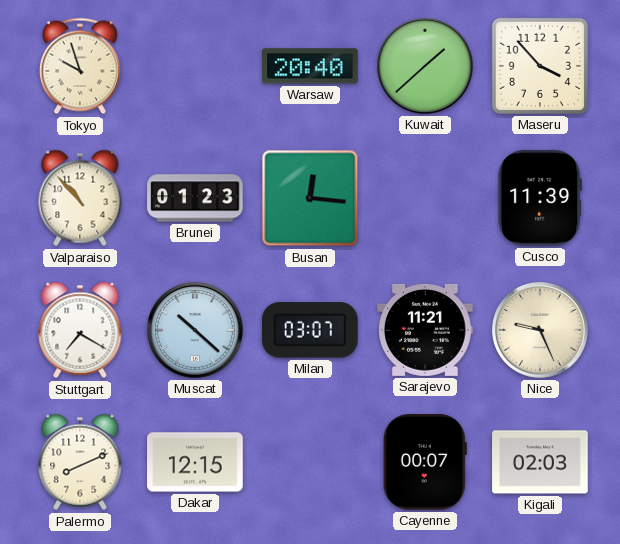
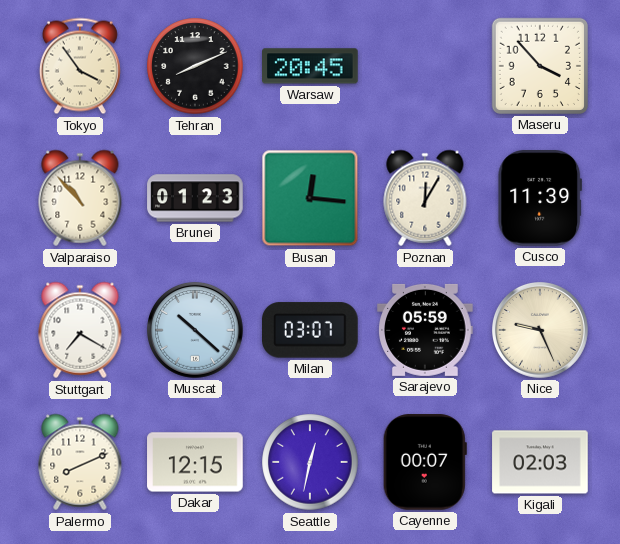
Tokyo: 9:57 -> 3:54
Tehran: none -> 8:11
Warsaw: 20:40 -> 20:45
Kuwait: 1:38 -> none
Poznan: none -> 12:05
Sarajevo: 11:21 -> 05:59
Seattle: none -> 12:32
